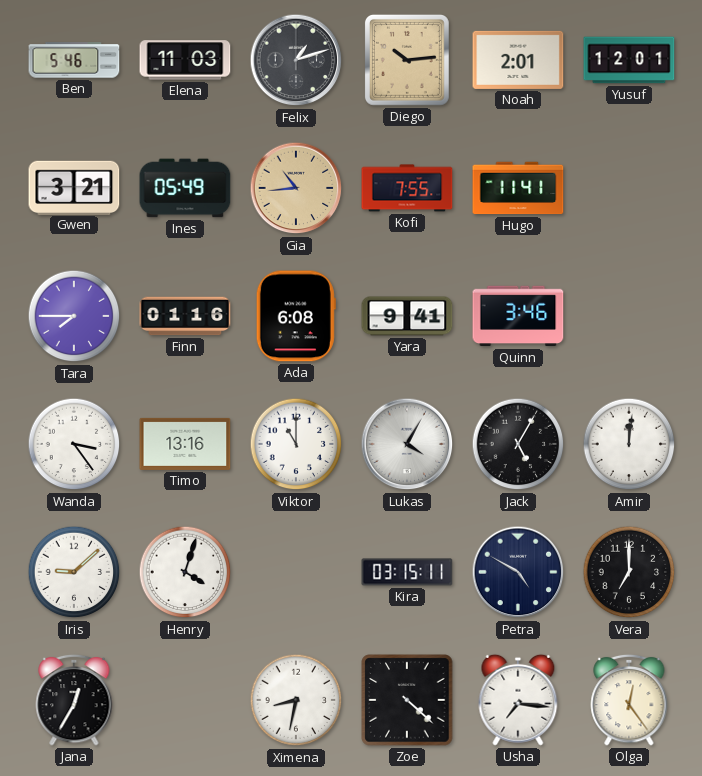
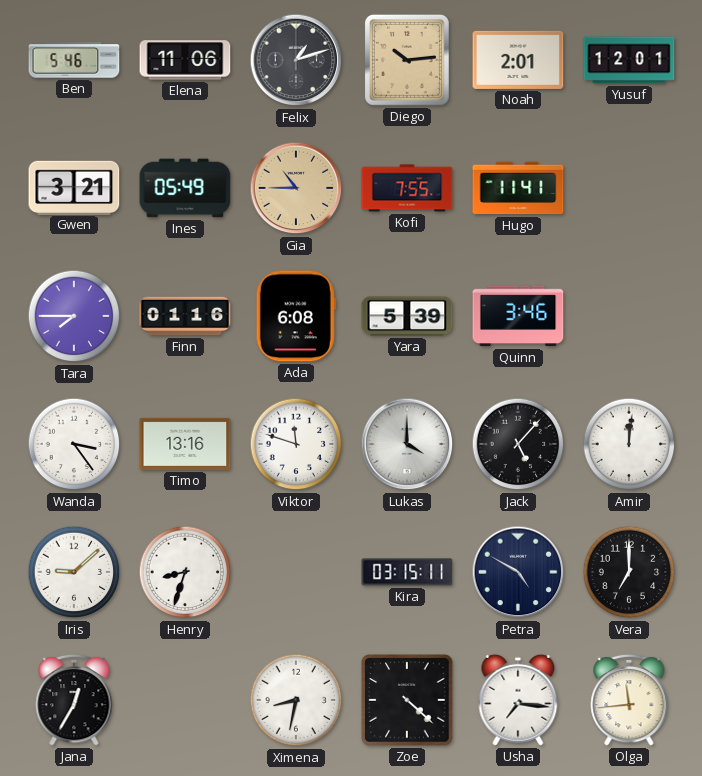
Elena: 11:03 -> 11:06
Gia: 10:44 -> 10:45
Yara: 9:41 -> 5:39
Viktor: 11:00 -> 11:48
Lukas: 4:05 -> 4:00
Jack: 5:05 -> 5:07
Henry: 4:03 -> 8:33
Olga: 12:24 -> 11:44
